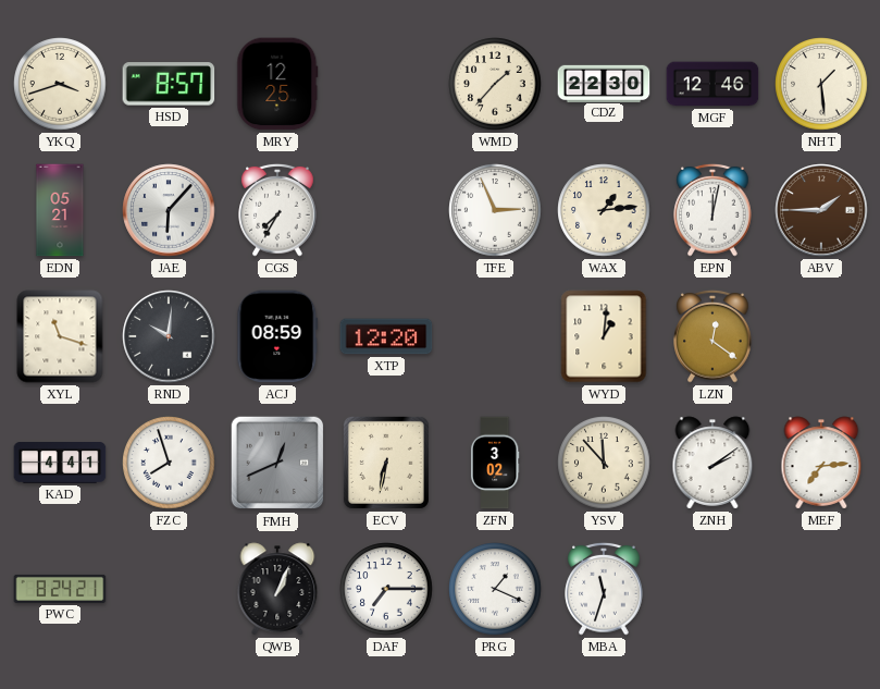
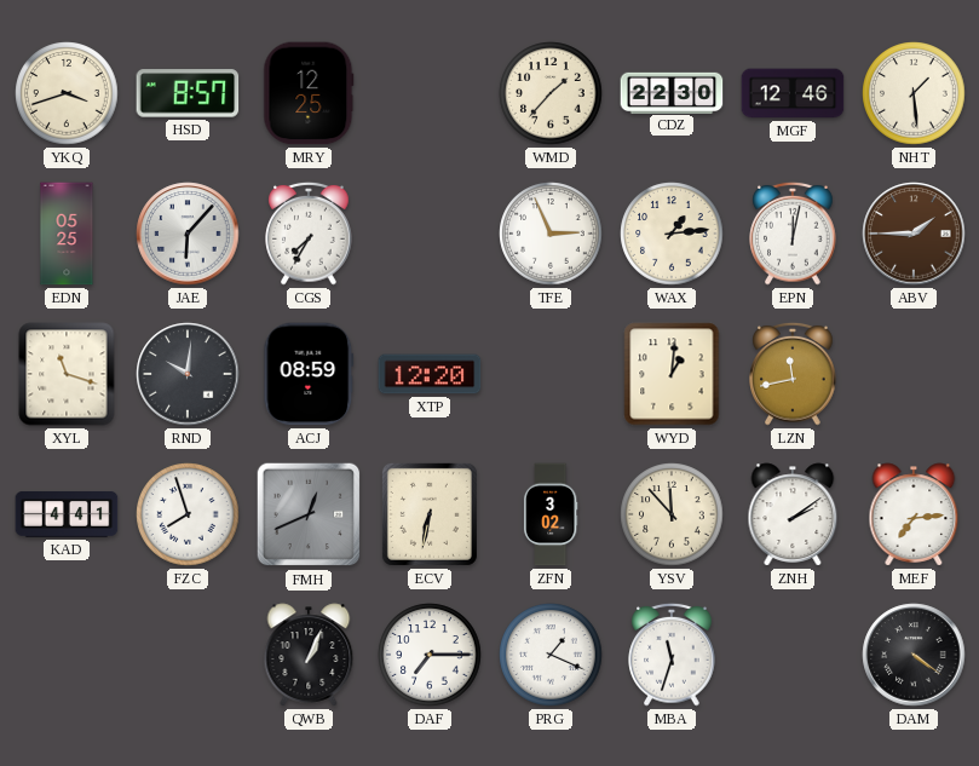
EDN: 05:21 -> 05:25
LZN: 12:21 -> 11:43
PWC: 8:24 -> none
DAM: none -> 4:21
